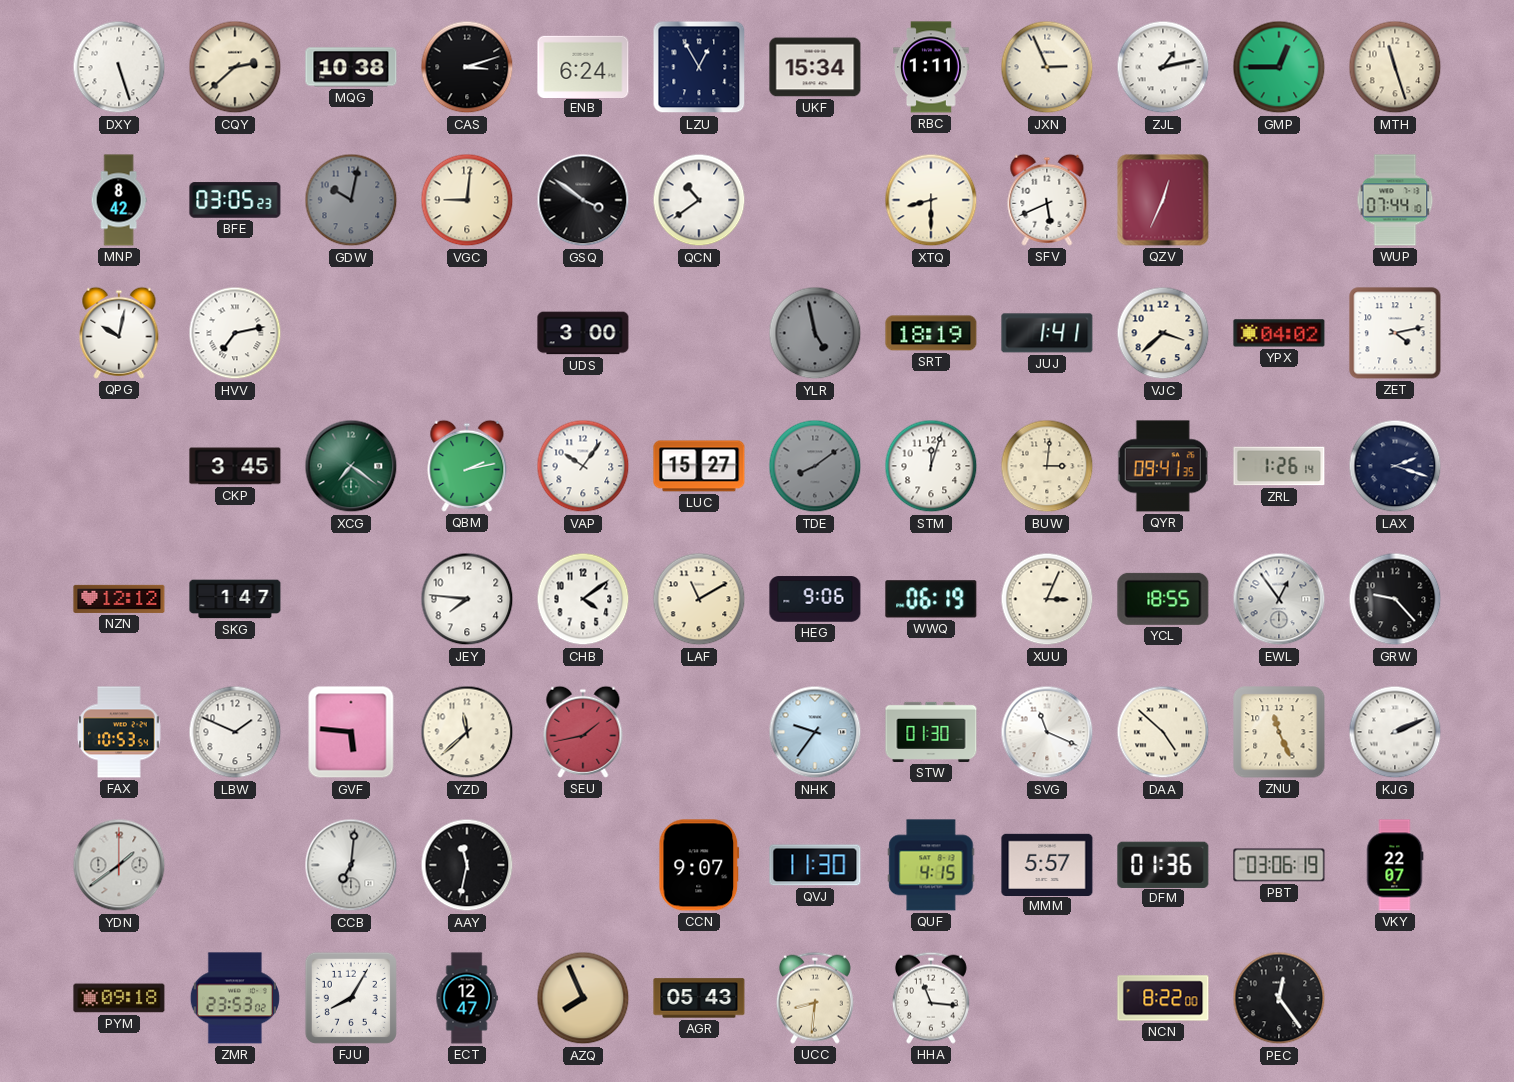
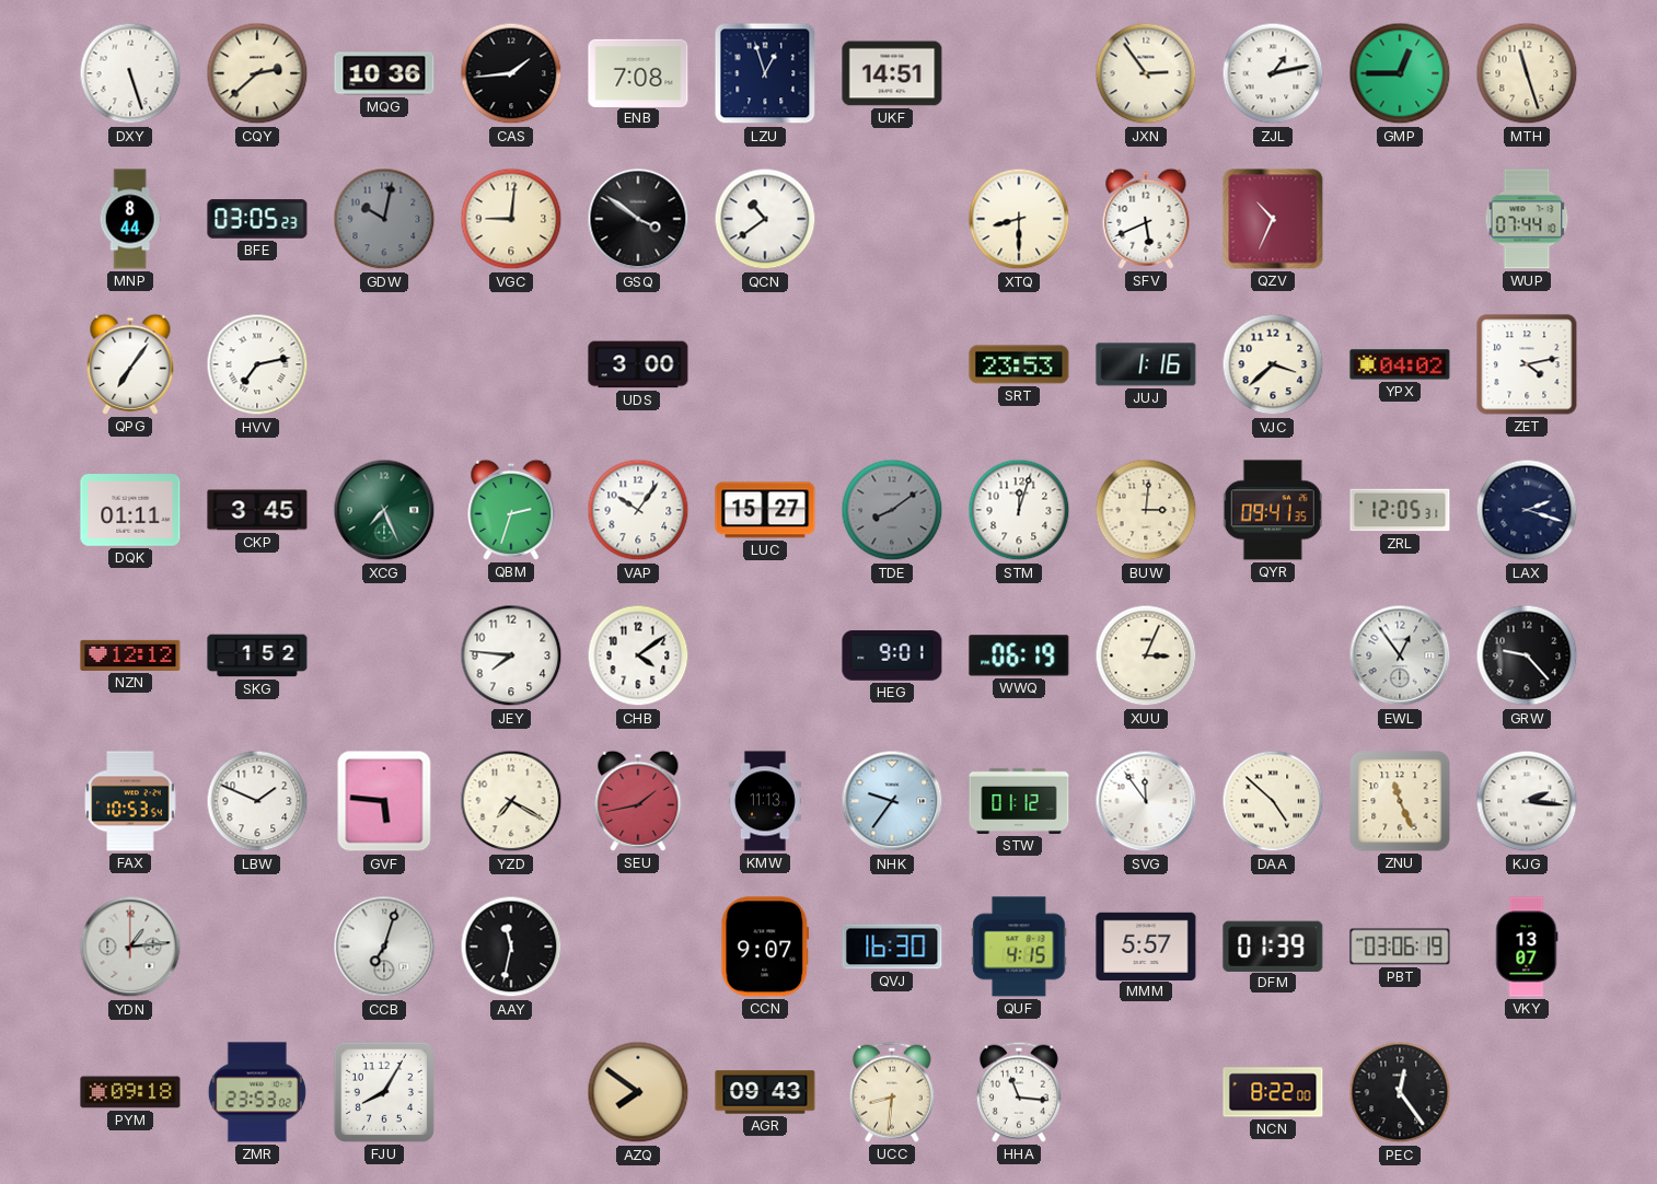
MQG: 10:38 -> 10:36
CAS: 3:12 -> 1:44
ENB: 6:24 -> 7:08
LZU: 12:55 -> 12:57
UKF: 15:34 -> 14:51
RBC: 1:11 -> none
JXN: 2:56 -> 2:54
MNP: 8:42 -> 8:44
QZV: 12:34 -> 10:34
QPG: 10:02 -> 7:06
YLR: 4:58 -> none
SRT: 18:19 -> 23:53
JUJ: 1:41 -> 1:16
DQK: none -> 01:11
XCG: 7:21 -> 7:26
QBM: 2:13 -> 2:33
ZRL: 1:26 -> 12:05
SKG: 1:47 -> 1:52
LAF: 11:10 -> none
HEG: 9:06 -> 9:01
YCL: 18:55 -> none
YZD: 11:38 -> 7:20
KMW: none -> 11:13
STW: 01:30 -> 01:12
SVG: 11:19 -> 11:54
KJG: 2:11 -> 2:16
YDN: 1:39 -> 1:14
CCB: 7:01 -> 7:03
QVJ: 11:30 -> 16:30
DFM: 01:36 -> 01:39
VKY: 22:07 -> 13:07
ECT: 12:47 -> none
AZQ: 7:56 -> 7:51
AGR: 05:43 -> 09:43
